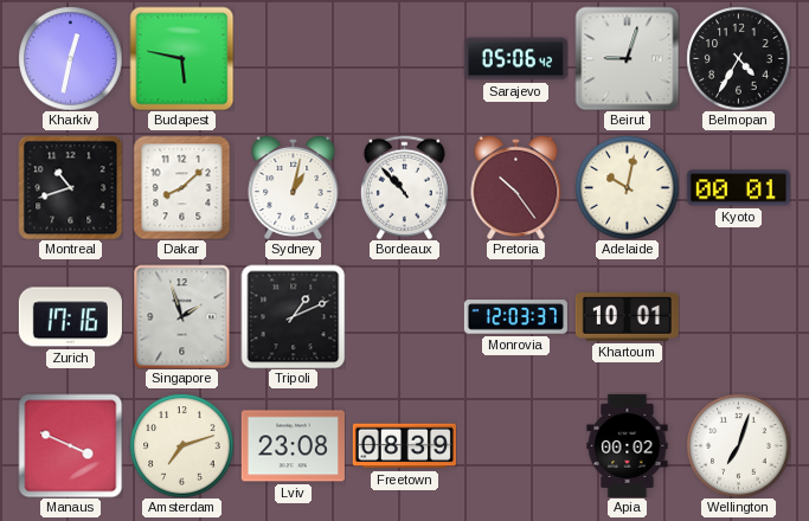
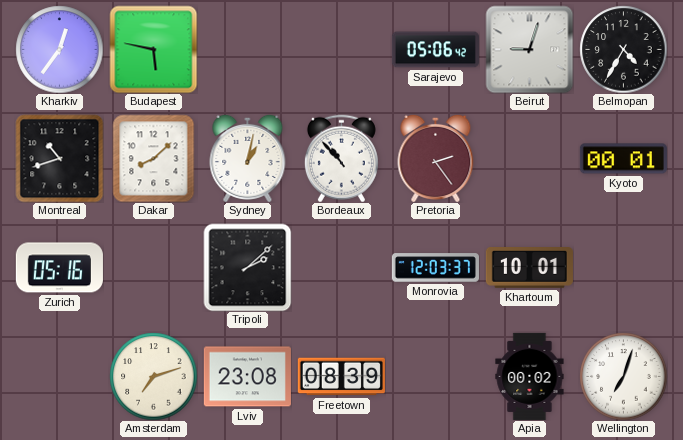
Kharkiv: 12:32 -> 12:36
Pretoria: 10:24 -> 2:24
Adelaide: 10:02 -> none
Zurich: 17:16 -> 05:16
Singapore: 1:57 -> none
Tripoli: 1:11 -> 2:08
Manaus: 3:49 -> none
